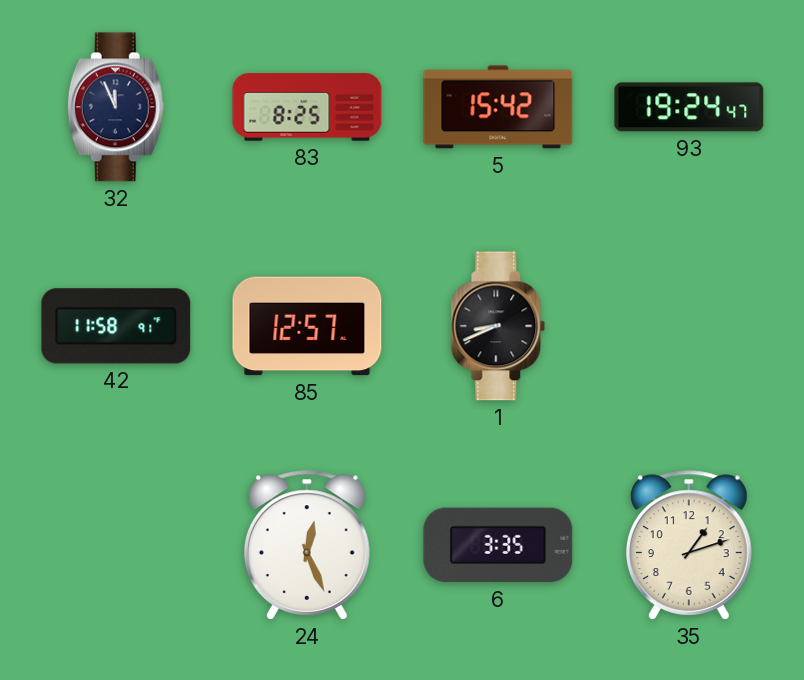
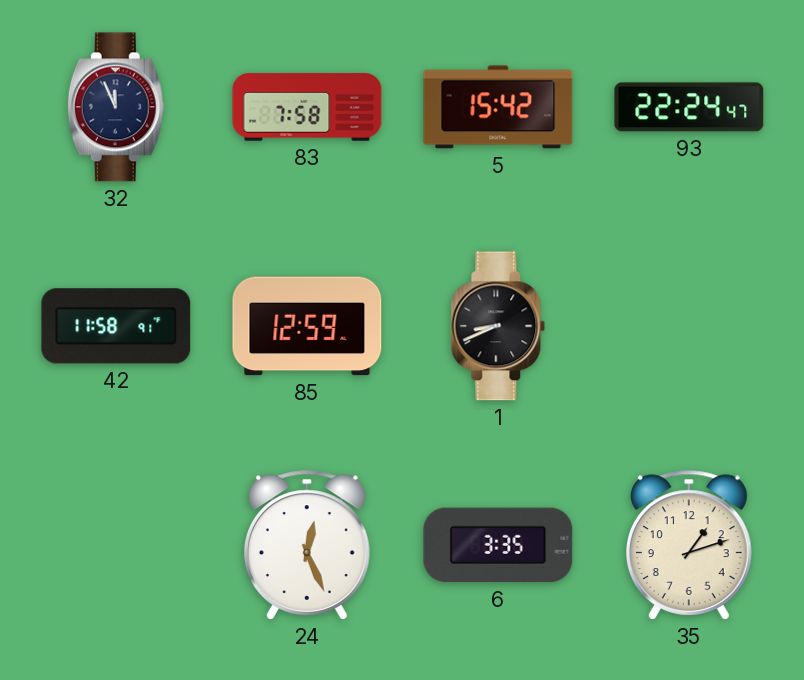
83: 8:25 -> 7:58
93: 19:24 -> 22:24
85: 12:57 -> 12:59
